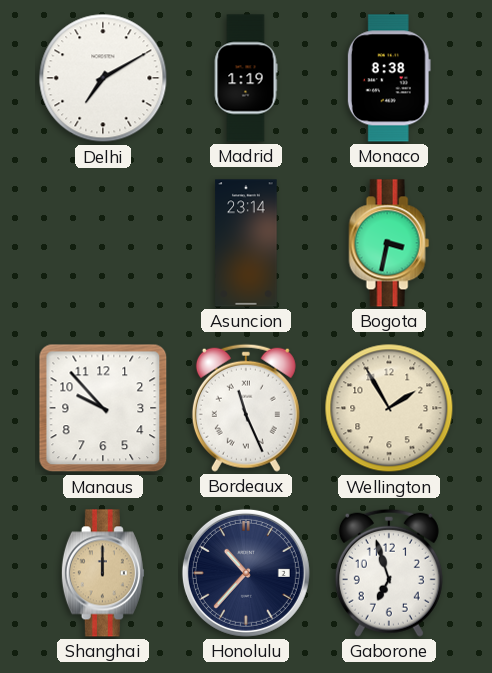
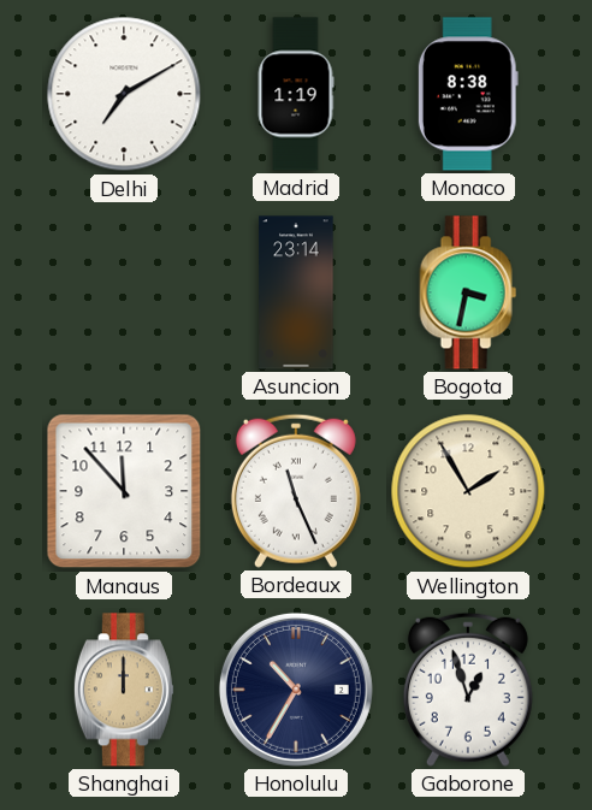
Manaus: 9:53 -> 11:53
Honolulu: 10:37 -> 10:35
Gaborone: 6:57 -> 12:57
